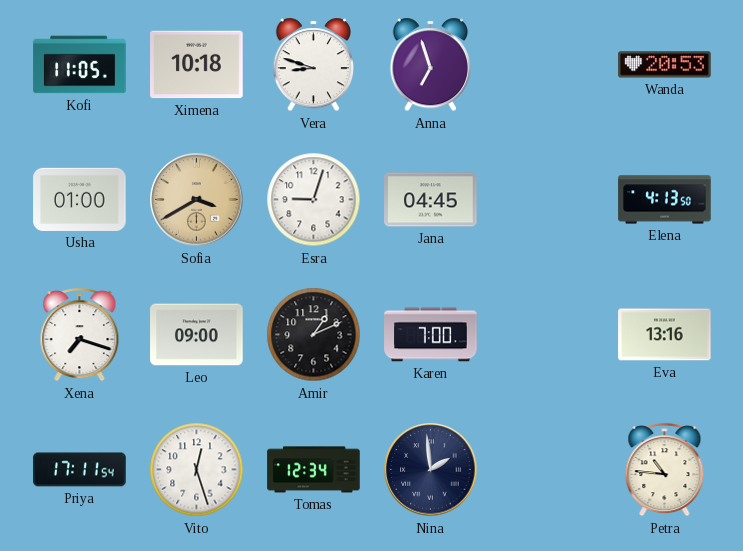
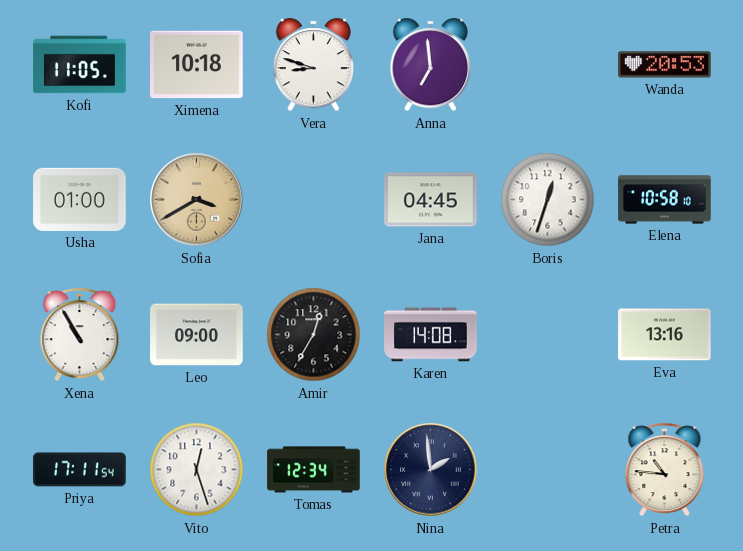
Anna: 6:57 -> 6:59
Esra: 9:03 -> none
Boris: none -> 12:33
Elena: 4:13 -> 10:58
Xena: 7:18 -> 10:55
Amir: 1:11 -> 12:35
Karen: 7:00 -> 14:08
